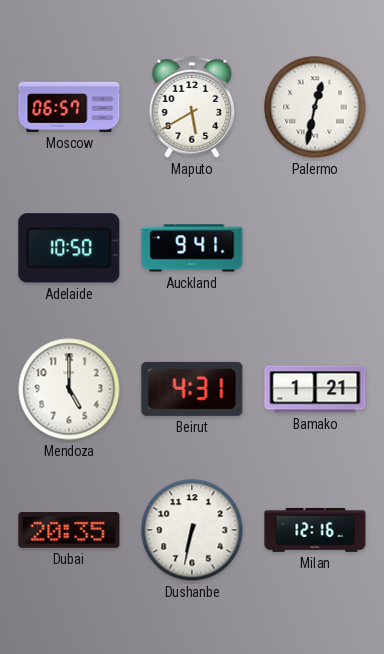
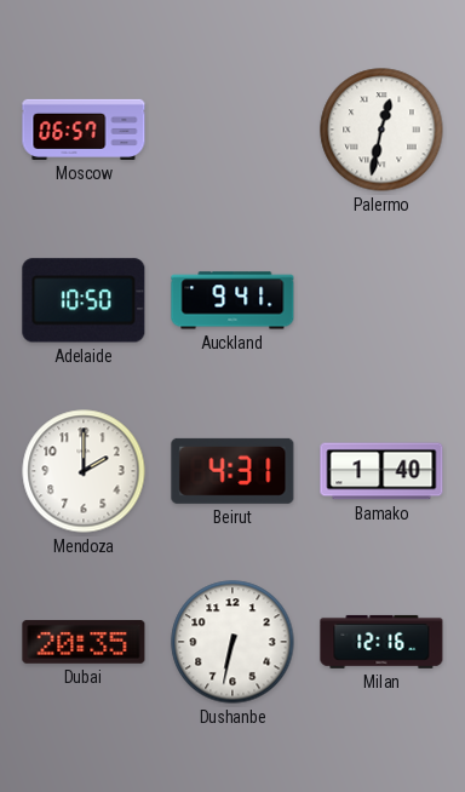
Maputo: 5:40 -> none
Mendoza: 5:00 -> 2:00
Bamako: 1:21 -> 1:40
